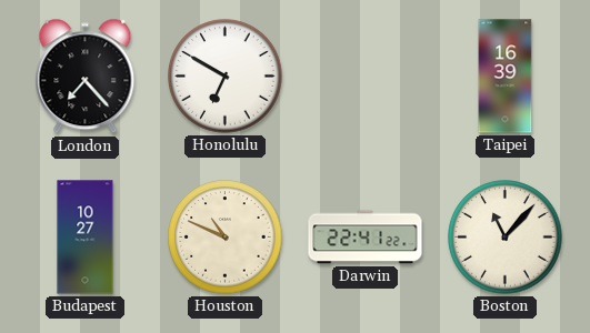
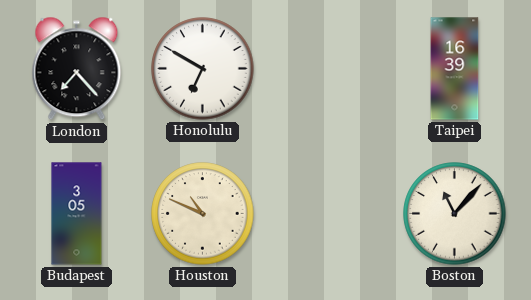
Budapest: 10:27 -> 3:05
Darwin: 22:41 -> none
